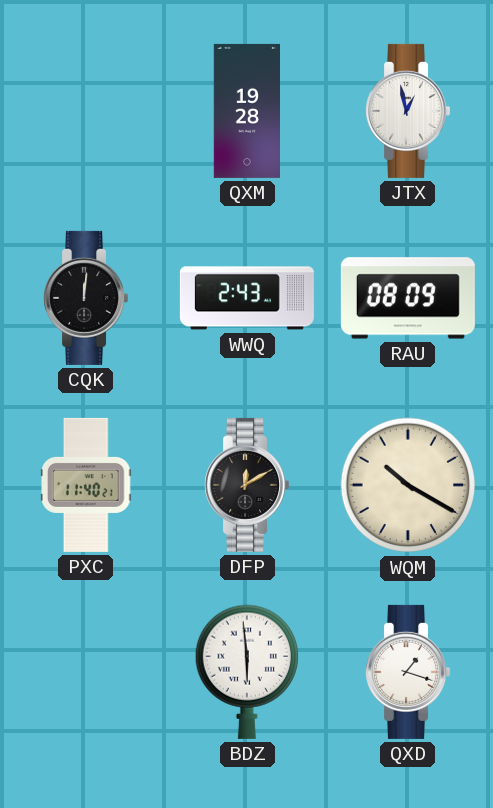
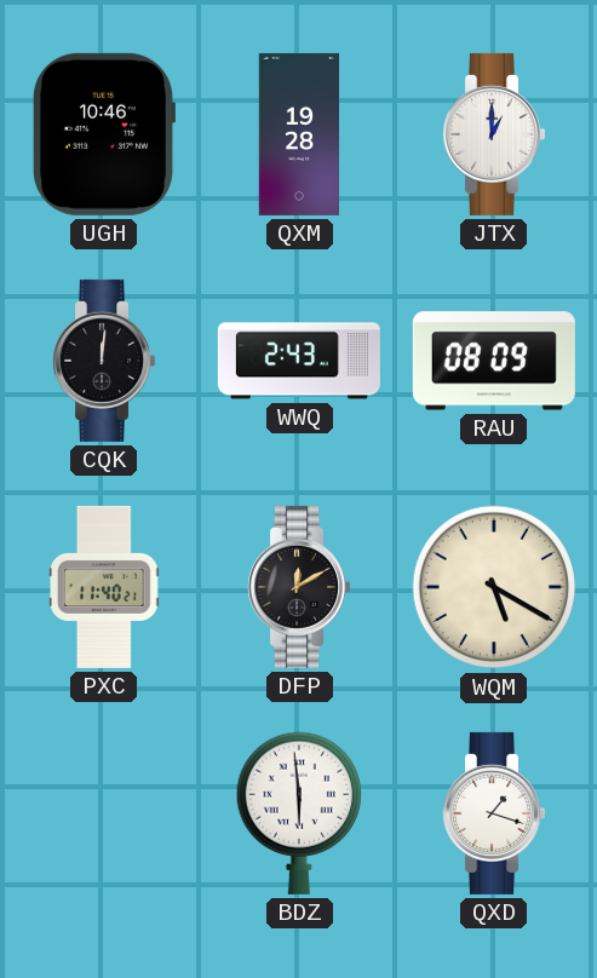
UGH: none -> 10:46
JTX: 12:58 -> 1:00
WQM: 10:20 -> 5:20
